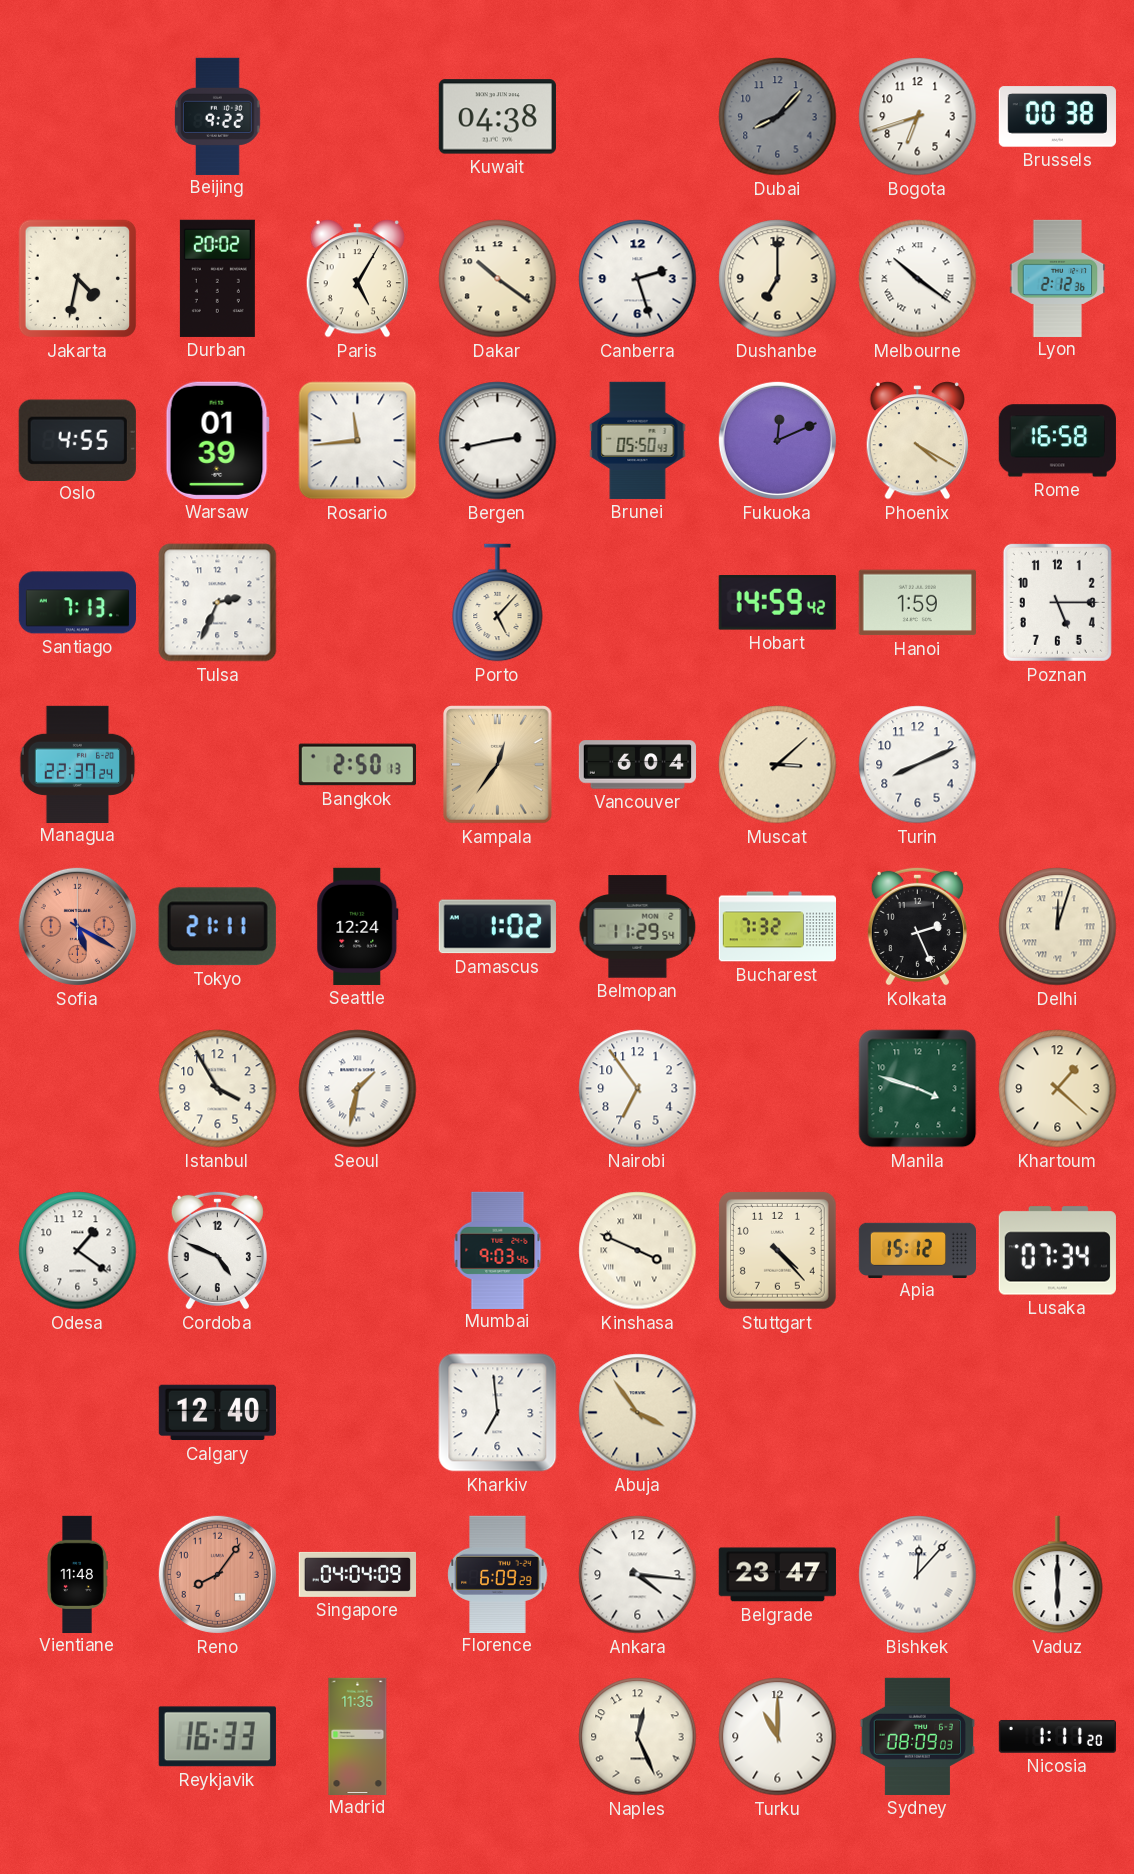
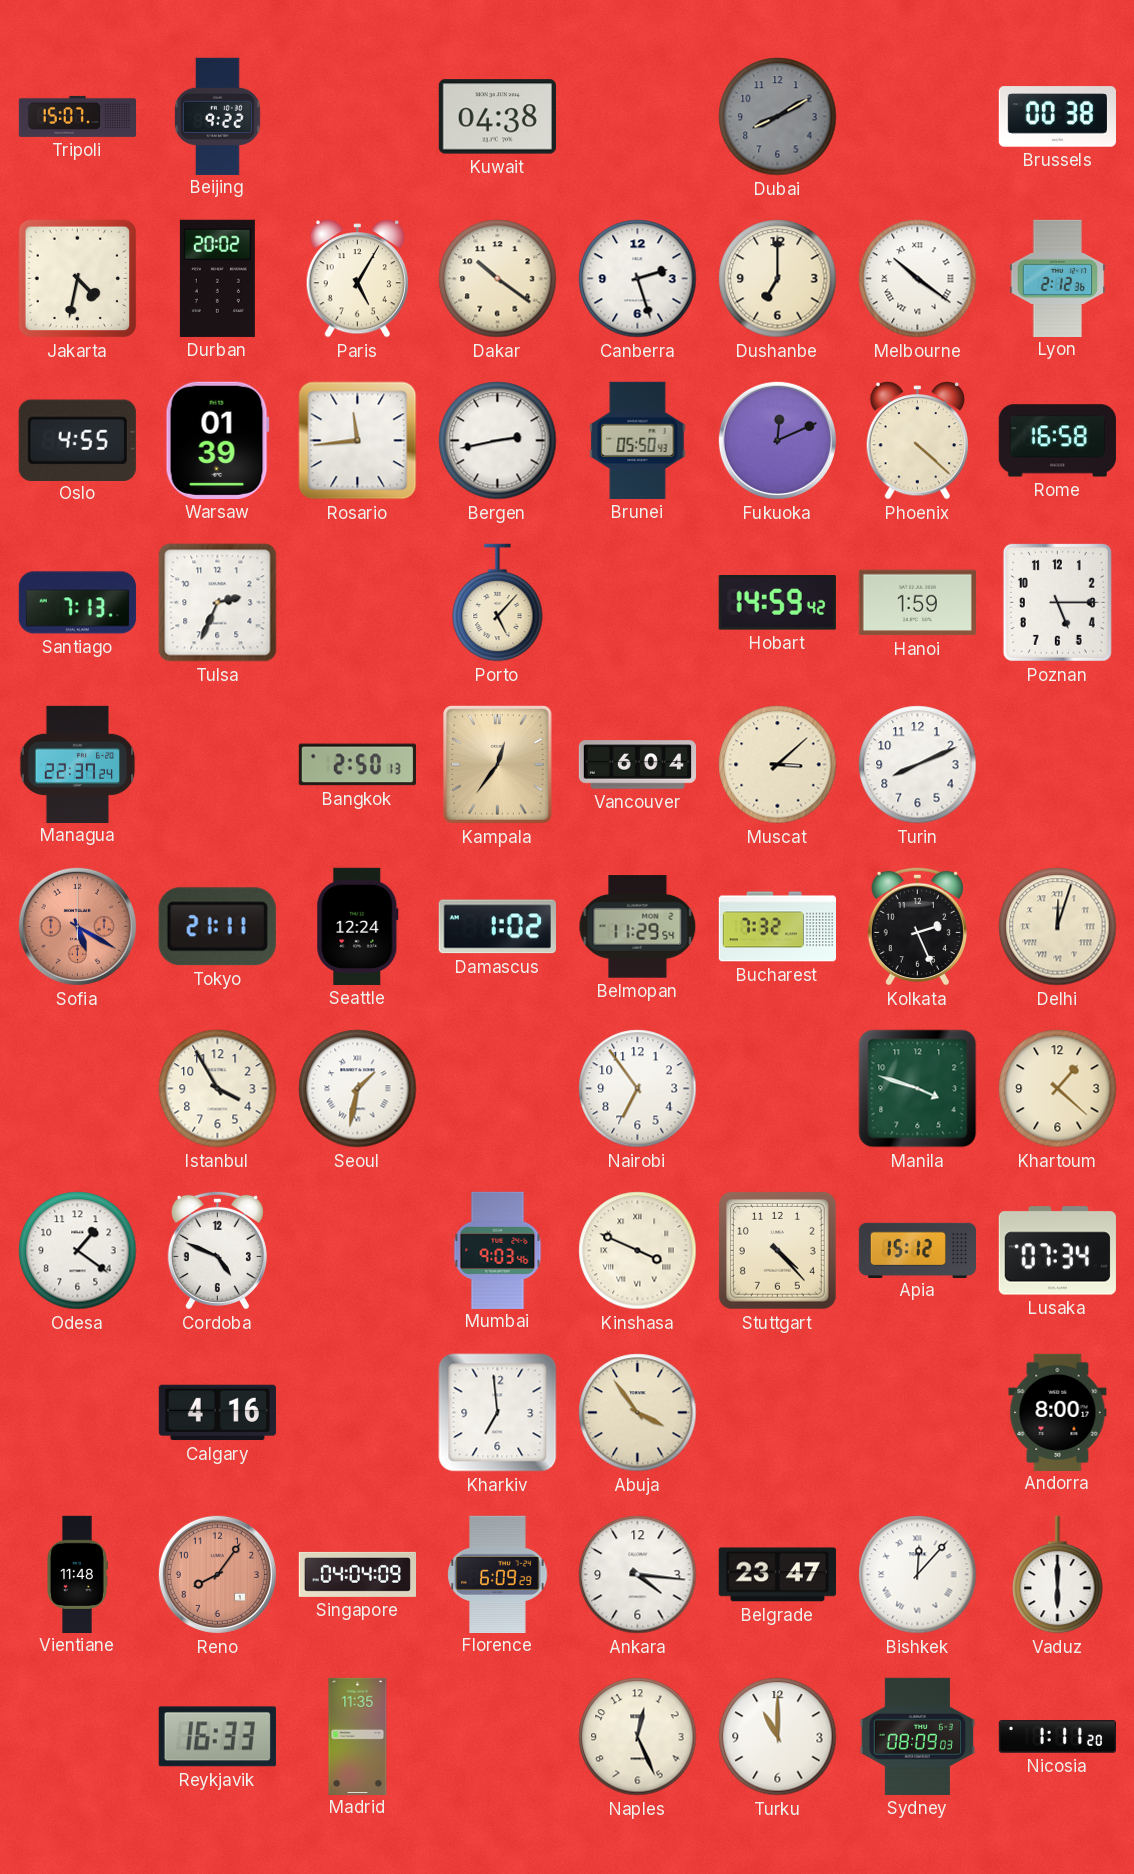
Tripoli: none -> 15:07
Dubai: 8:07 -> 8:10
Bogota: 6:42 -> none
Phoenix: 4:20 -> 4:22
Calgary: 12:40 -> 4:16
Andorra: none -> 8:00
